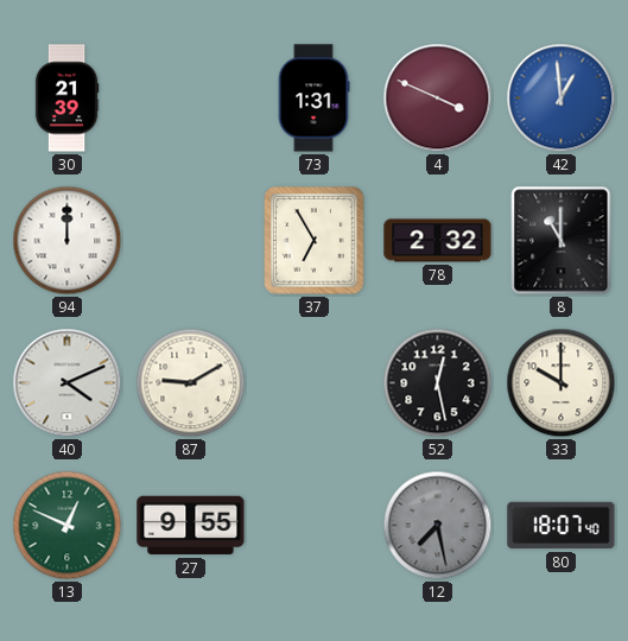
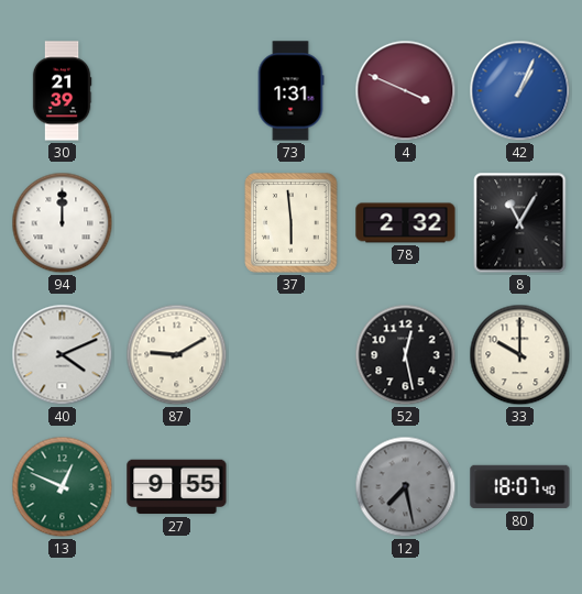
42: 12:59 -> 1:04
37: 6:55 -> 5:59
8: 11:00 -> 11:05
